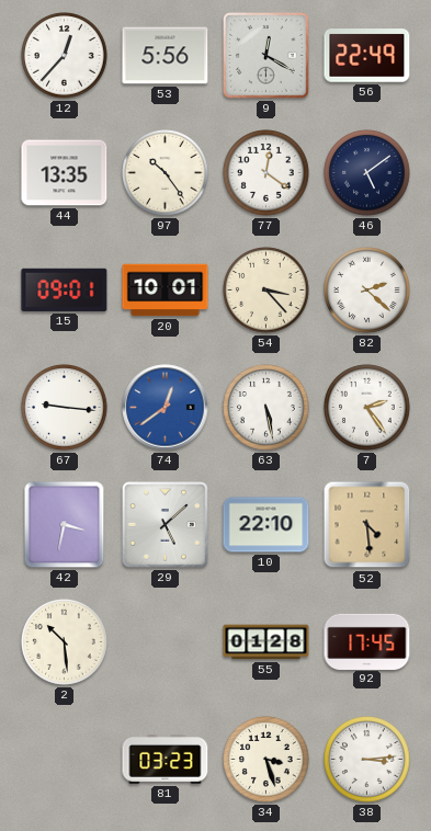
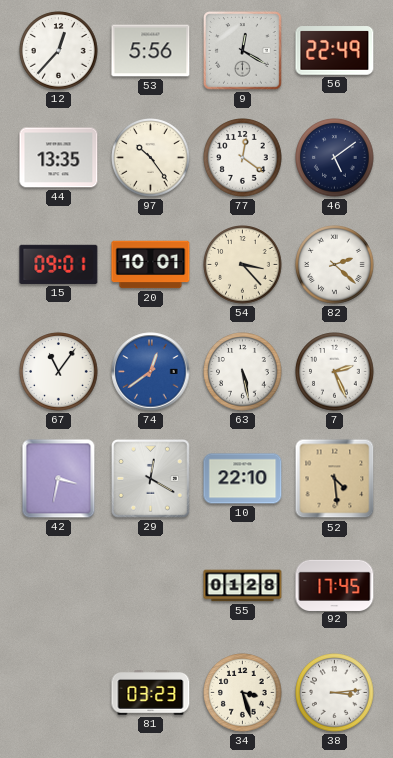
67: 9:16 -> 11:06
7: 2:24 -> 2:26
29: 5:08 -> 12:20
2: 10:29 -> none
